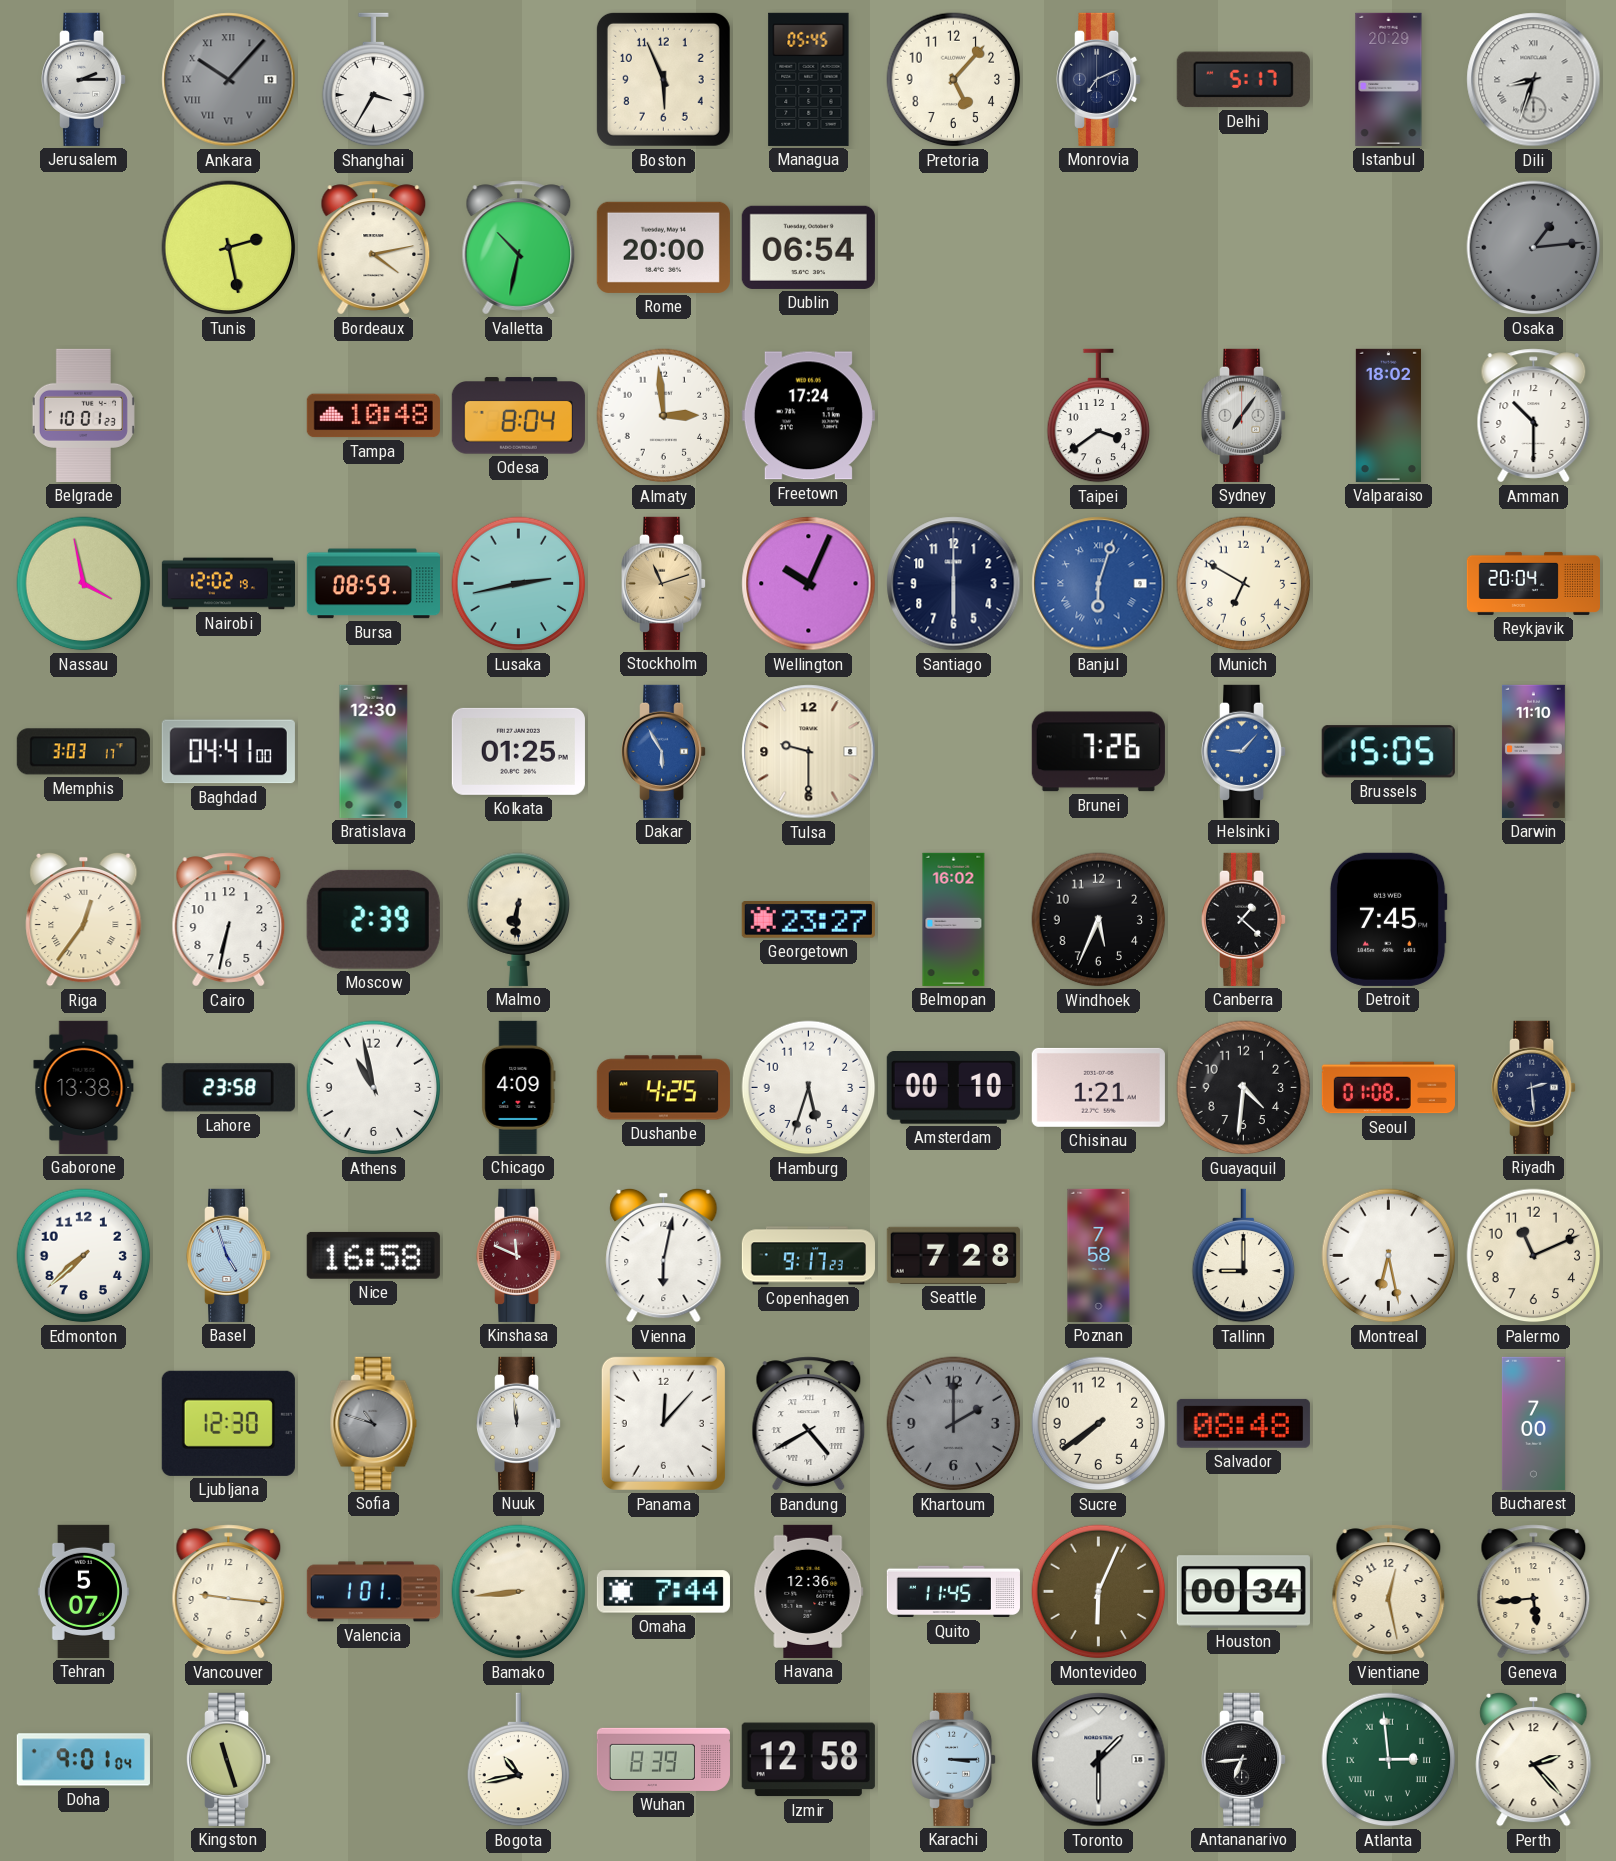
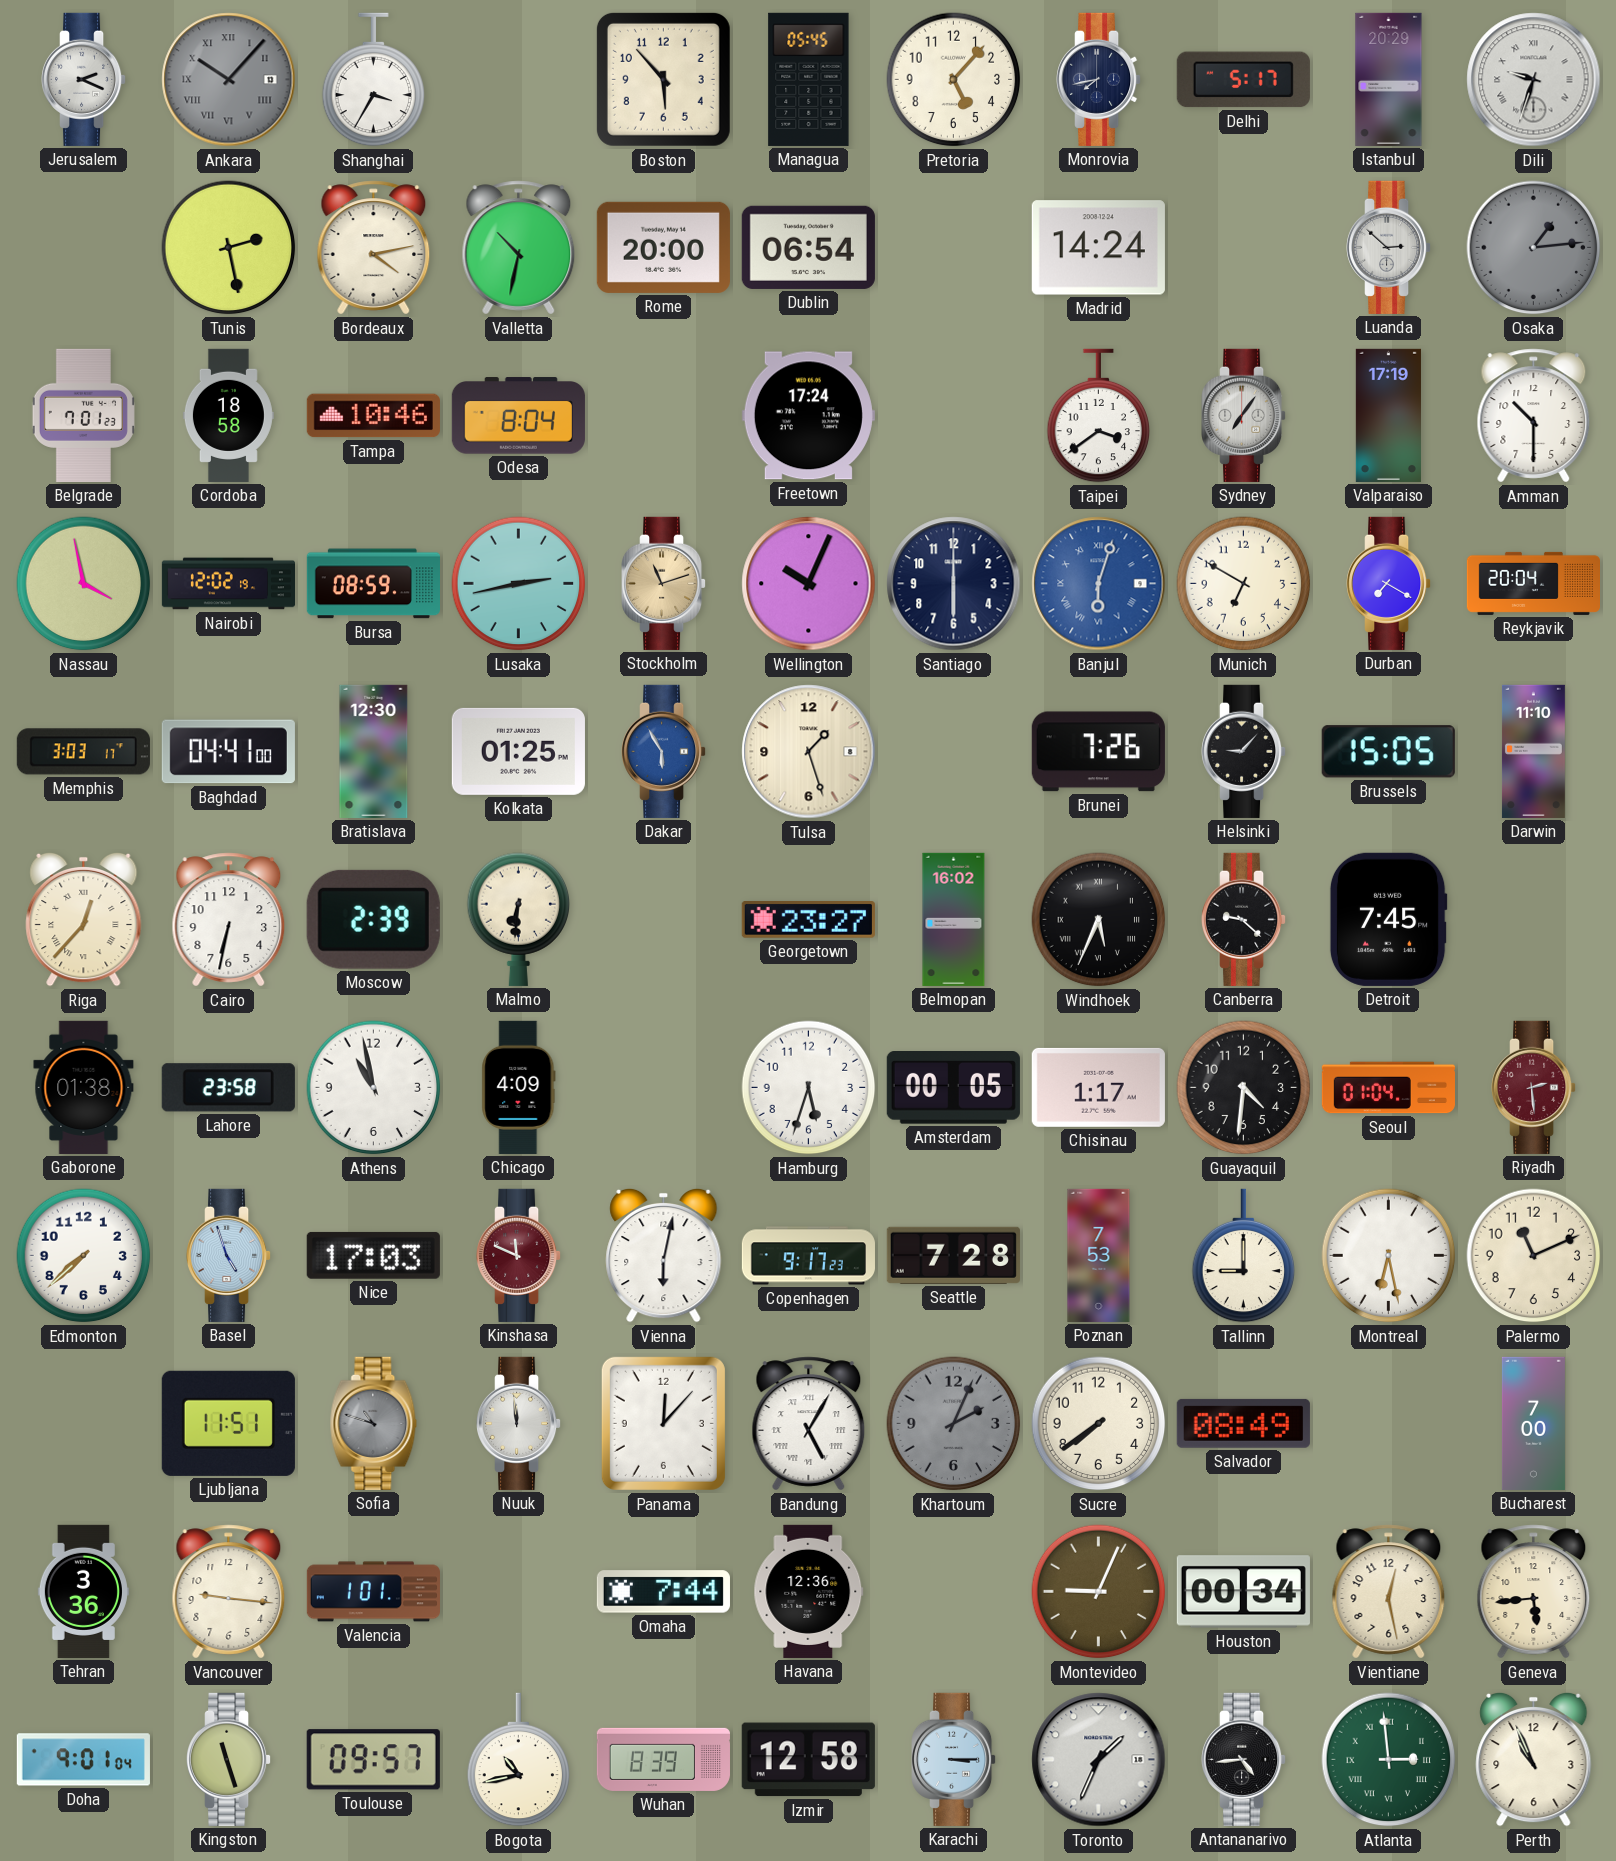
Jerusalem: 2:15 -> 2:19
Boston: 5:56 -> 5:53
Monrovia: 7:11 -> 7:43
Dili: 8:33 -> 9:33
Madrid: none -> 14:24
Luanda: none -> 2:52
Belgrade: 10:01 -> 7:01
Cordoba: none -> 18:58
Tampa: 10:48 -> 10:46
Almaty: 2:59 -> none
Valparaiso: 18:02 -> 17:19
Durban: none -> 7:20
Tulsa: 9:30 -> 1:27
Helsinki dial: blue -> black
Riga: 12:36 -> 12:37
Windhoek numerals: Arabic -> Roman
Canberra: 1:22 -> 9:22
Gaborone: 13:38 -> 01:38
Dushanbe: 4:25 -> none
Amsterdam: 00:10 -> 00:05
Chisinau: 1:21 -> 1:17
Seoul: 01:08 -> 01:04
Riyadh dial: navy -> burgundy
Nice: 16:58 -> 17:03
Poznan: 7:58 -> 7:53
Ljubljana: 12:30 -> 11:51
Bandung: 4:40 -> 5:05
Khartoum: 2:00 -> 2:04
Salvador: 08:48 -> 08:49
Tehran: 5:07 -> 3:36
Bamako: 8:44 -> none
Quito: 11:45 -> none
Montevideo: 6:04 -> 9:04
Toulouse: none -> 09:57
Toronto: 1:30 -> 1:34
Antananarivo: 6:44 -> 4:44
Perth: 2:23 -> 10:56
